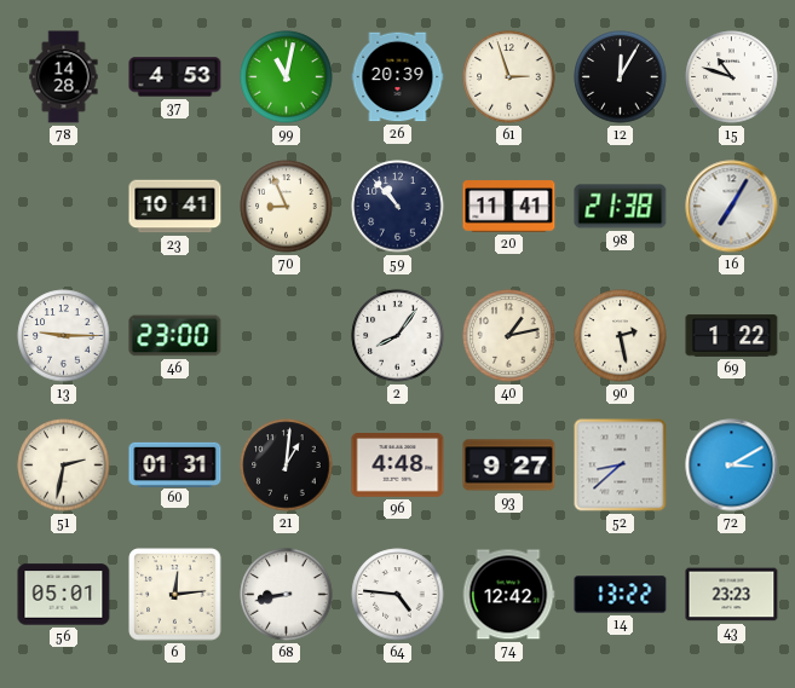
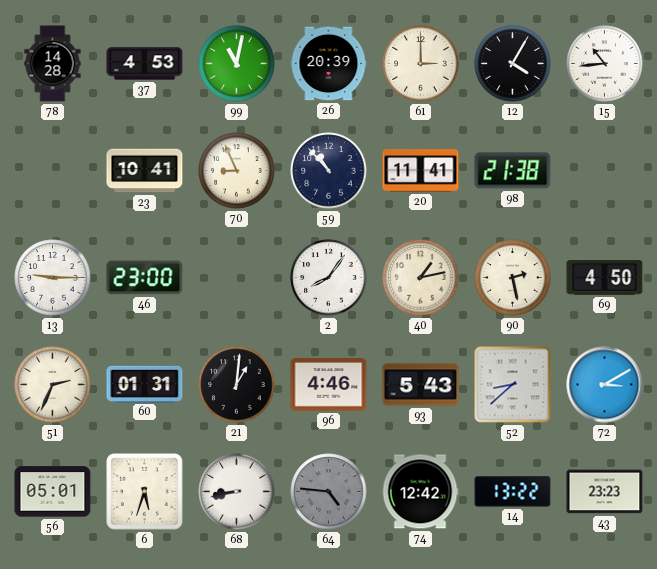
61: 2:57 -> 3:00
12: 12:05 -> 4:05
15: 10:48 -> 10:44
16: 7:05 -> none
69: 1:22 -> 4:50
51: 2:32 -> 2:34
96: 4:48 -> 4:46
93: 9:27 -> 5:43
6: 12:14 -> 5:33
64 dial: white -> grey
